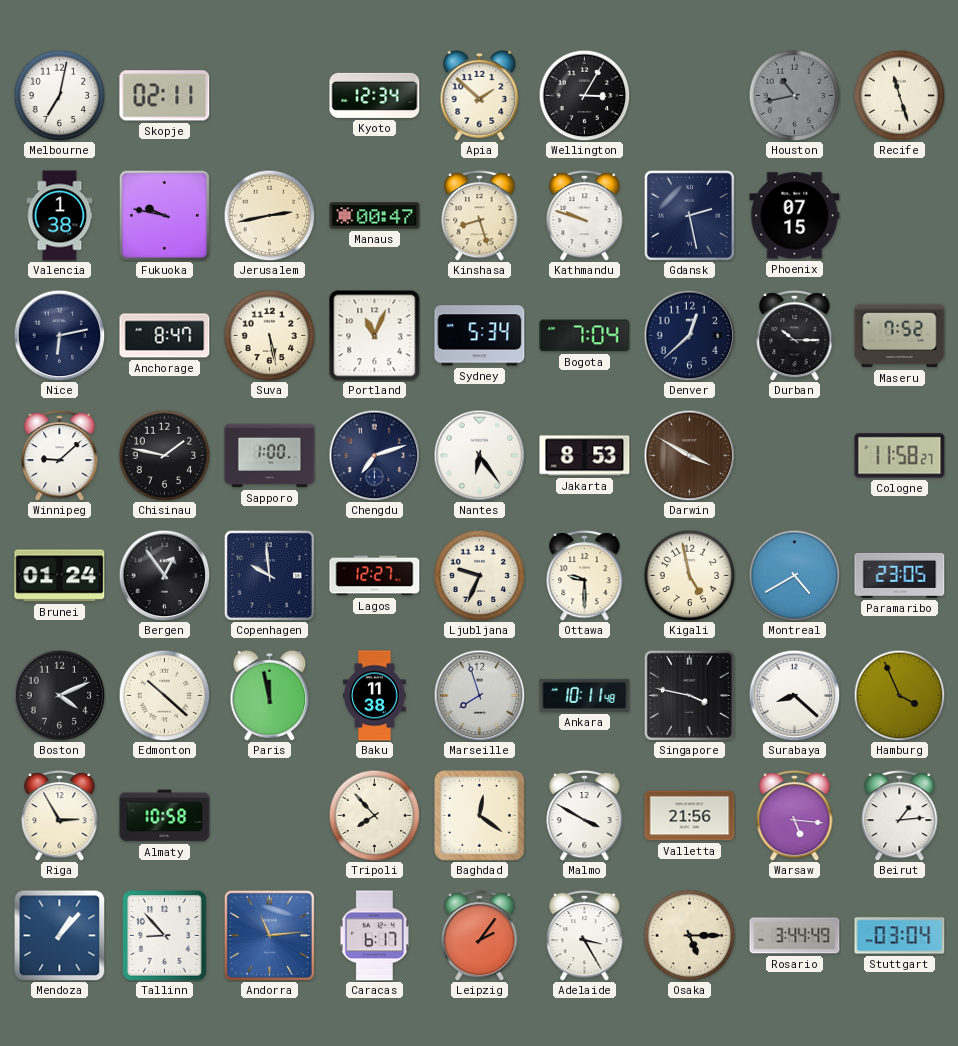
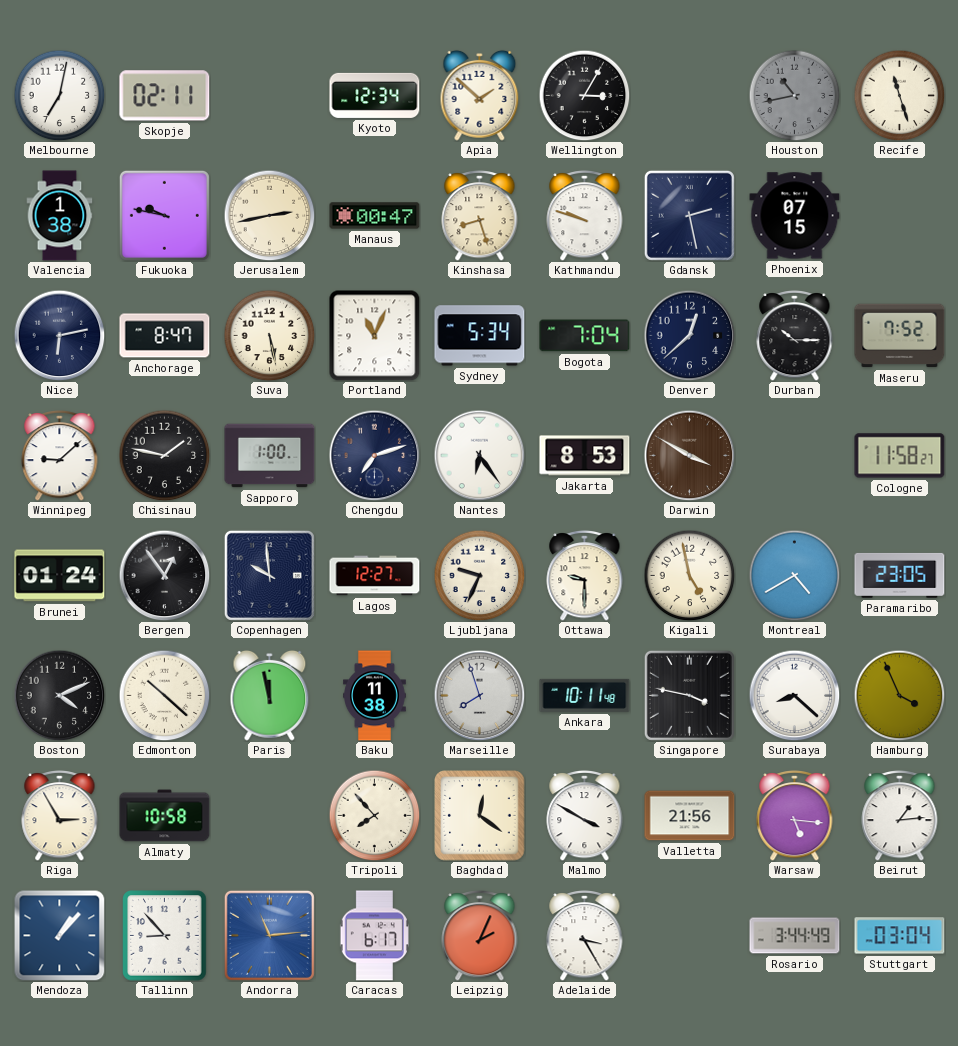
Leipzig: 2:06 -> 2:04
Osaka: 5:15 -> none
